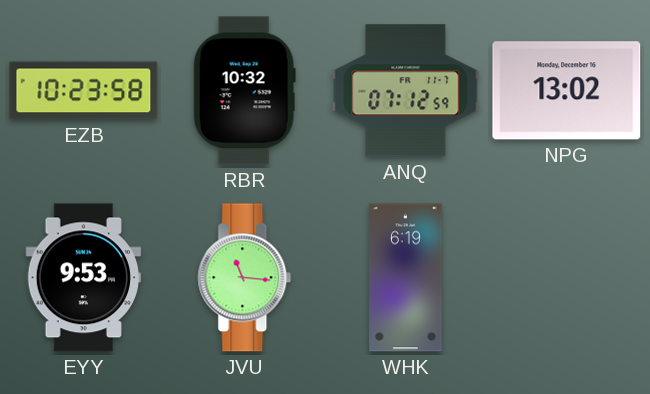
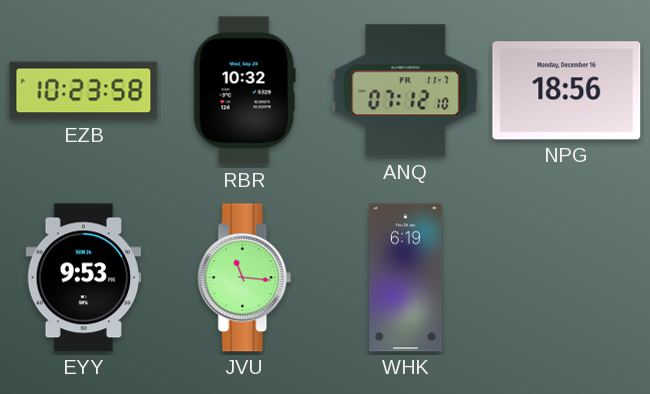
ANQ: 07:12:59 -> 07:12:10
NPG: 13:02 -> 18:56
